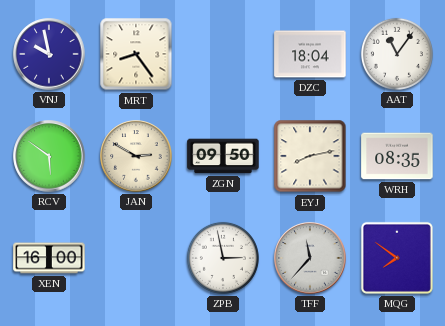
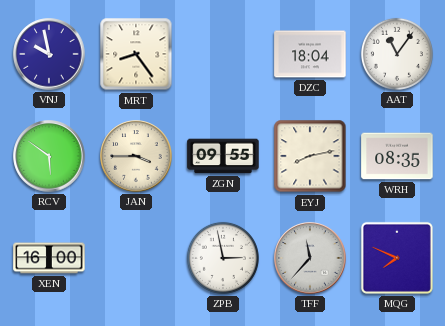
JAN: 2:50 -> 3:45
ZGN: 09:50 -> 09:55
MQG: 7:51 -> 7:49
